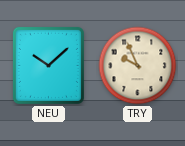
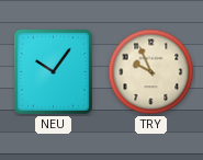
NEU: 10:08 -> 10:06
